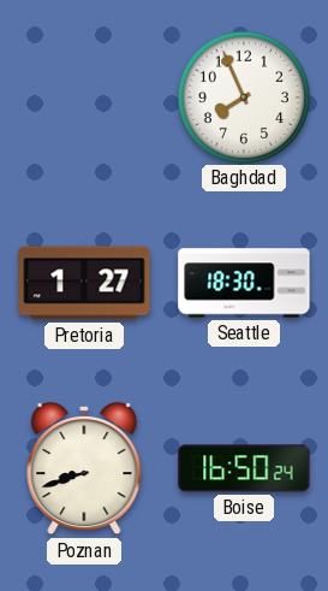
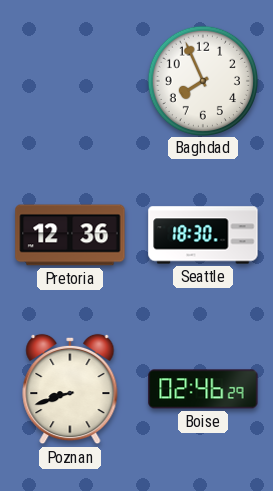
Pretoria: 1:27 -> 12:36
Boise: 16:50 -> 02:46
